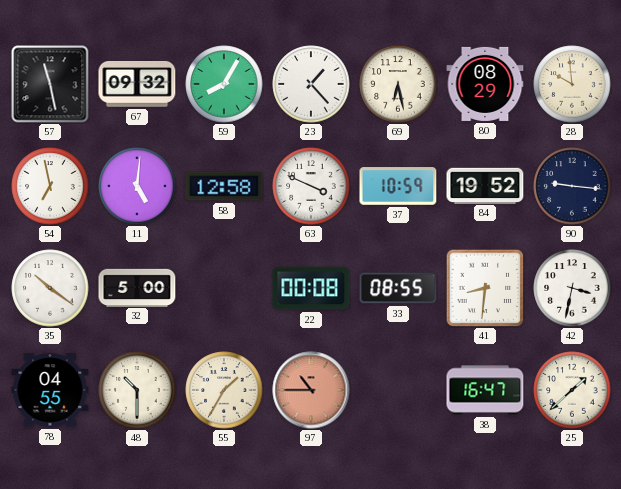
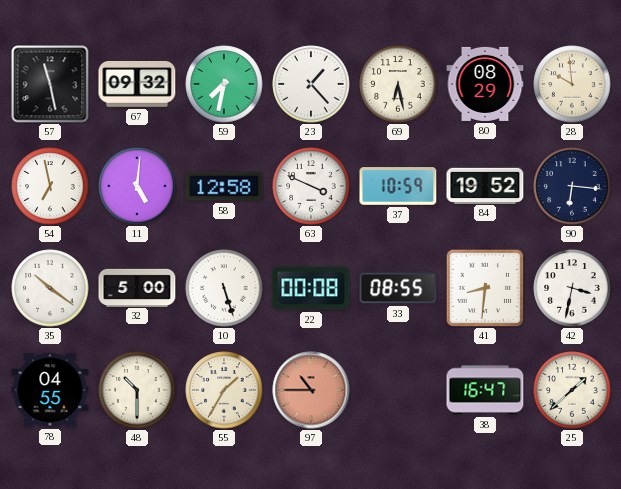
59: 8:05 -> 7:32
90: 9:16 -> 6:16
10: none -> 5:27
